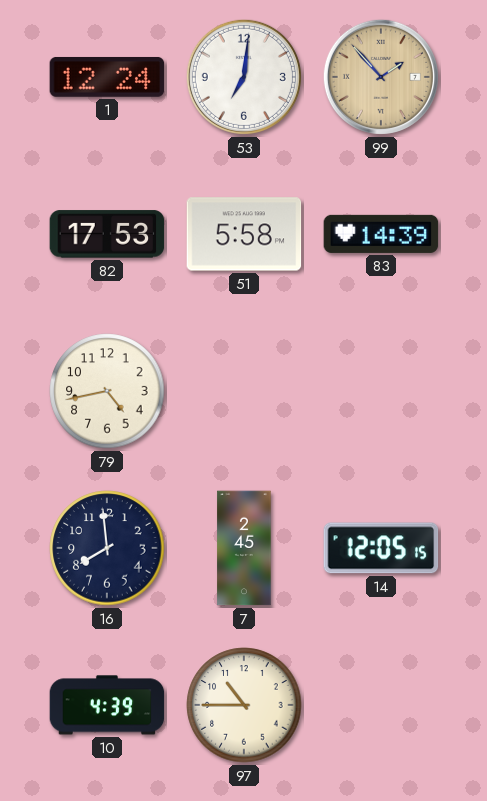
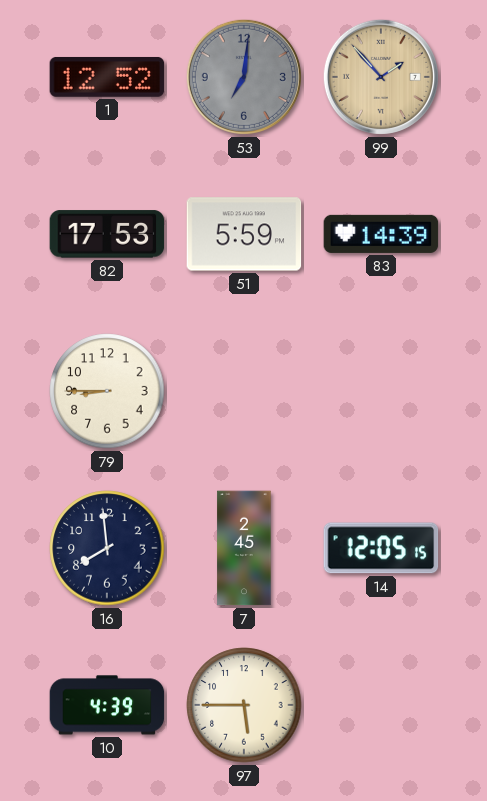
1: 12:24 -> 12:52
53 dial: white -> grey
51: 5:58 -> 5:59
79: 4:43 -> 8:45
97: 10:45 -> 5:45
